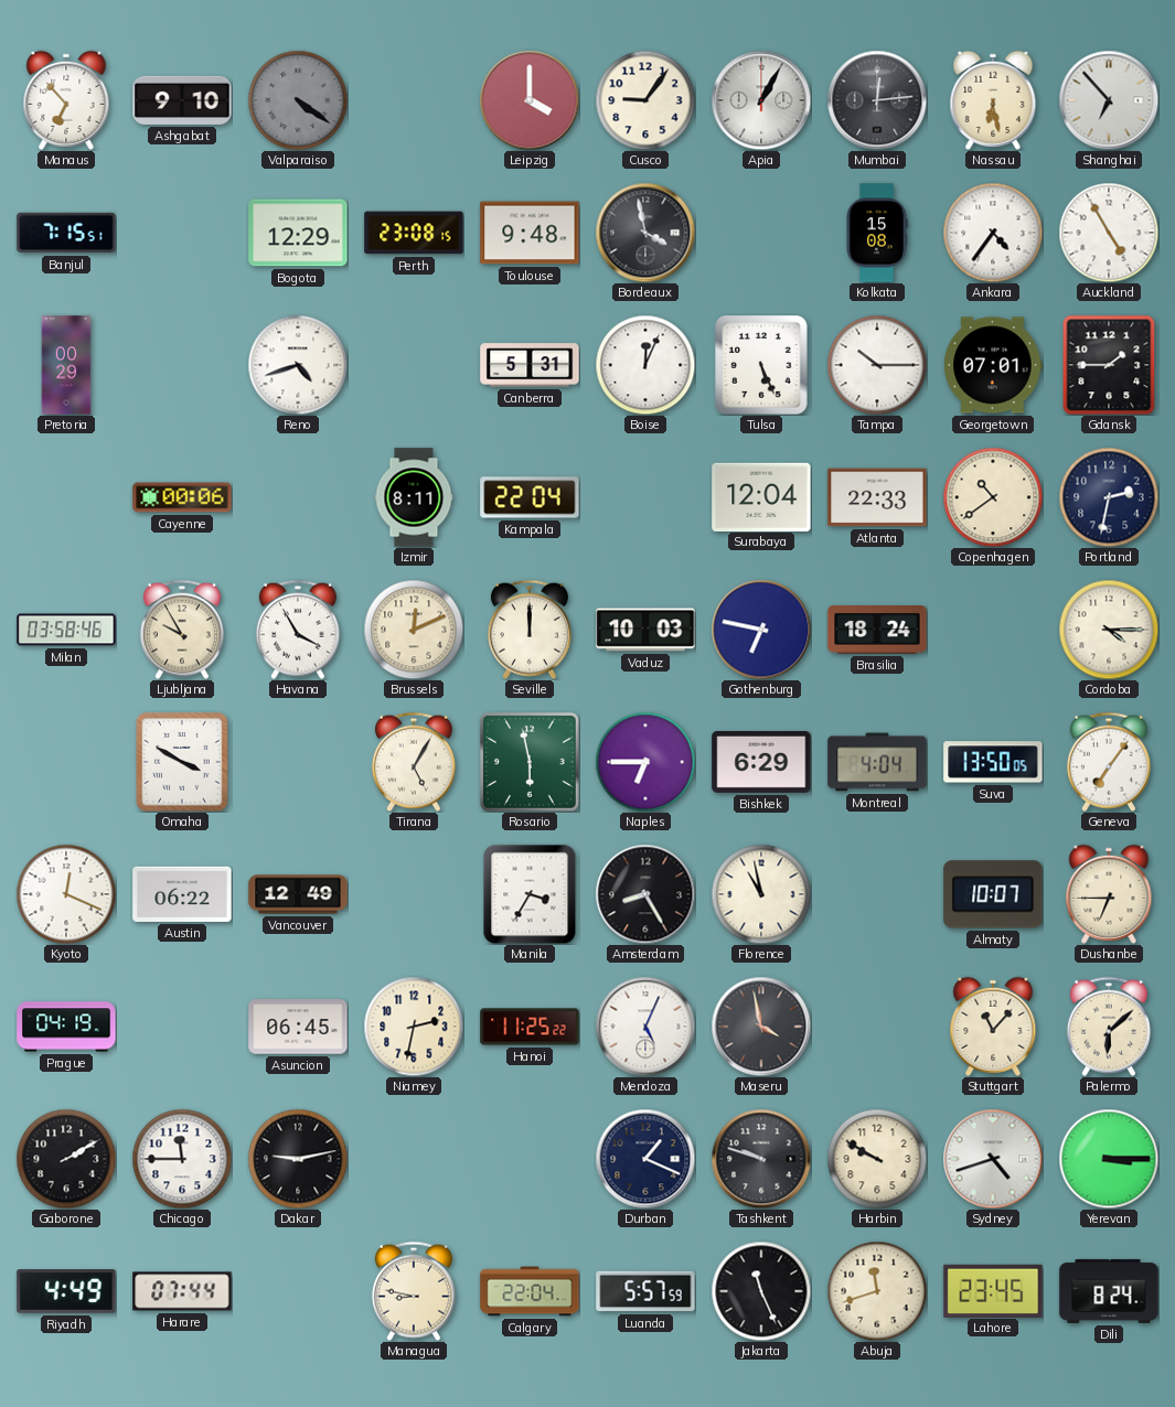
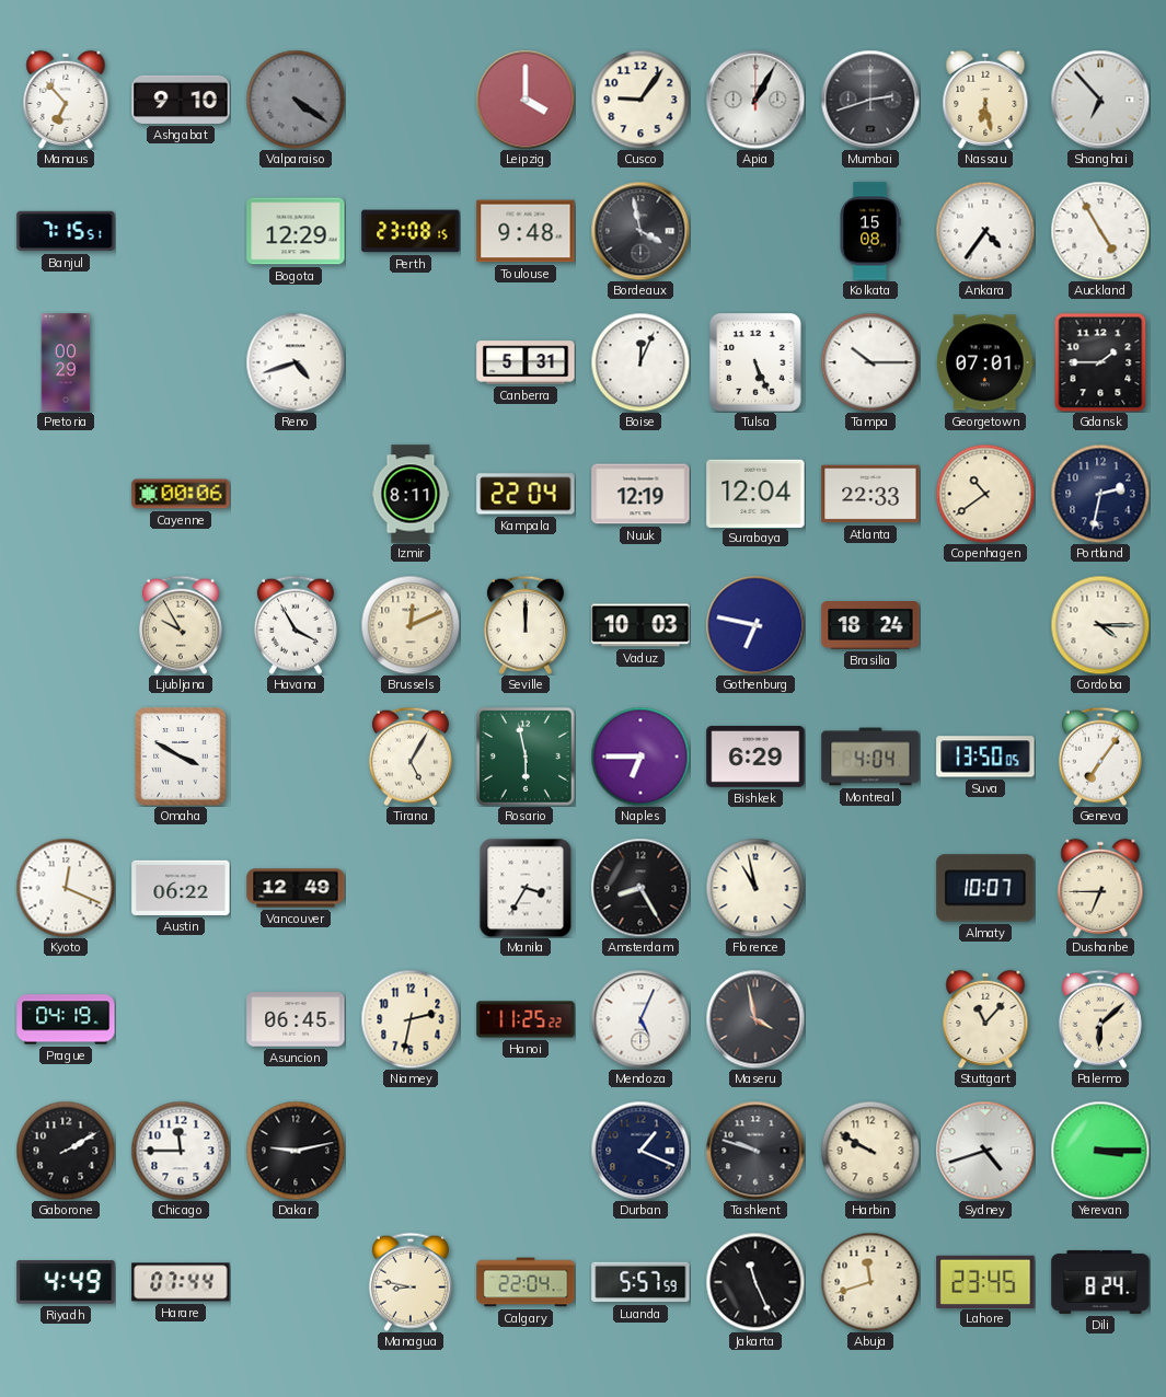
Mumbai: 12:14 -> 2:42
Nuuk: none -> 12:19
Milan: 03:58 -> none
